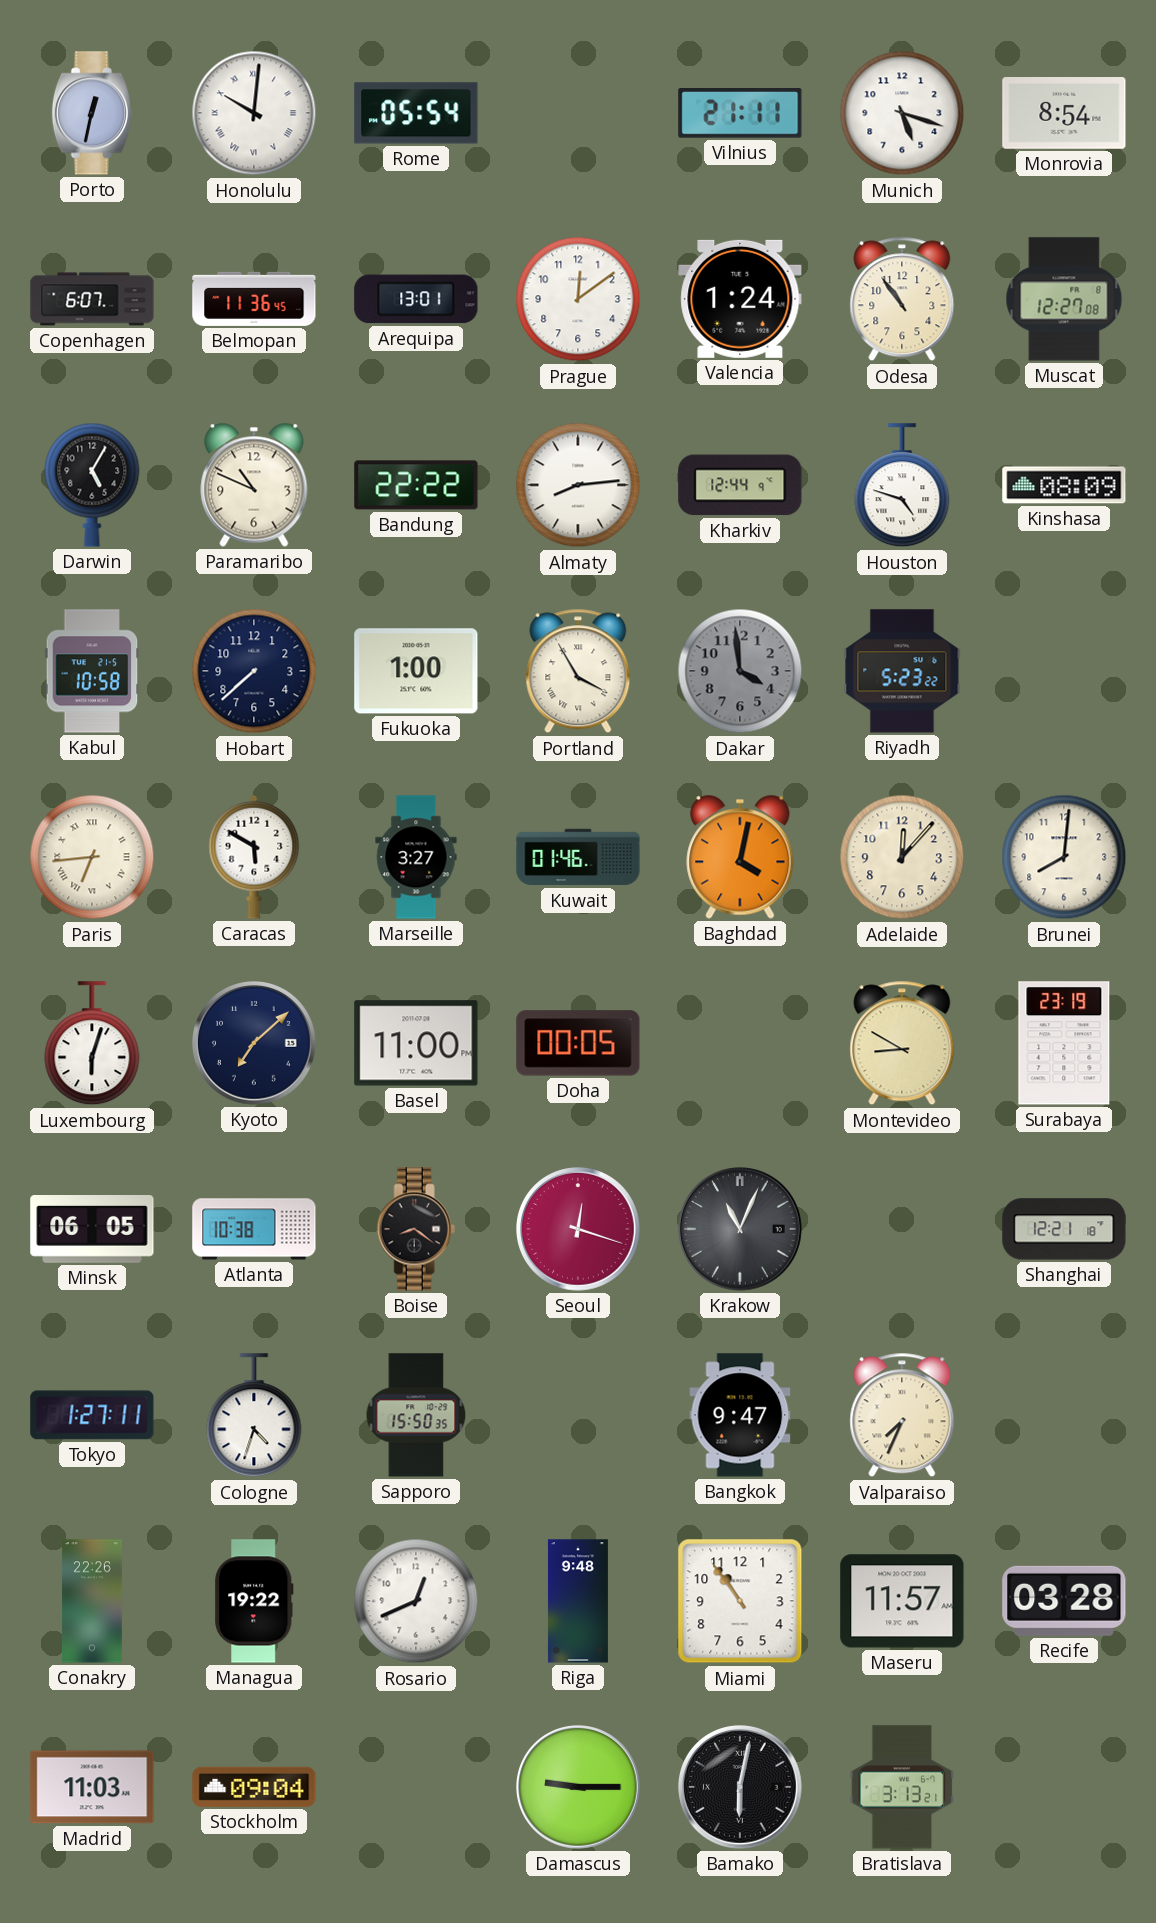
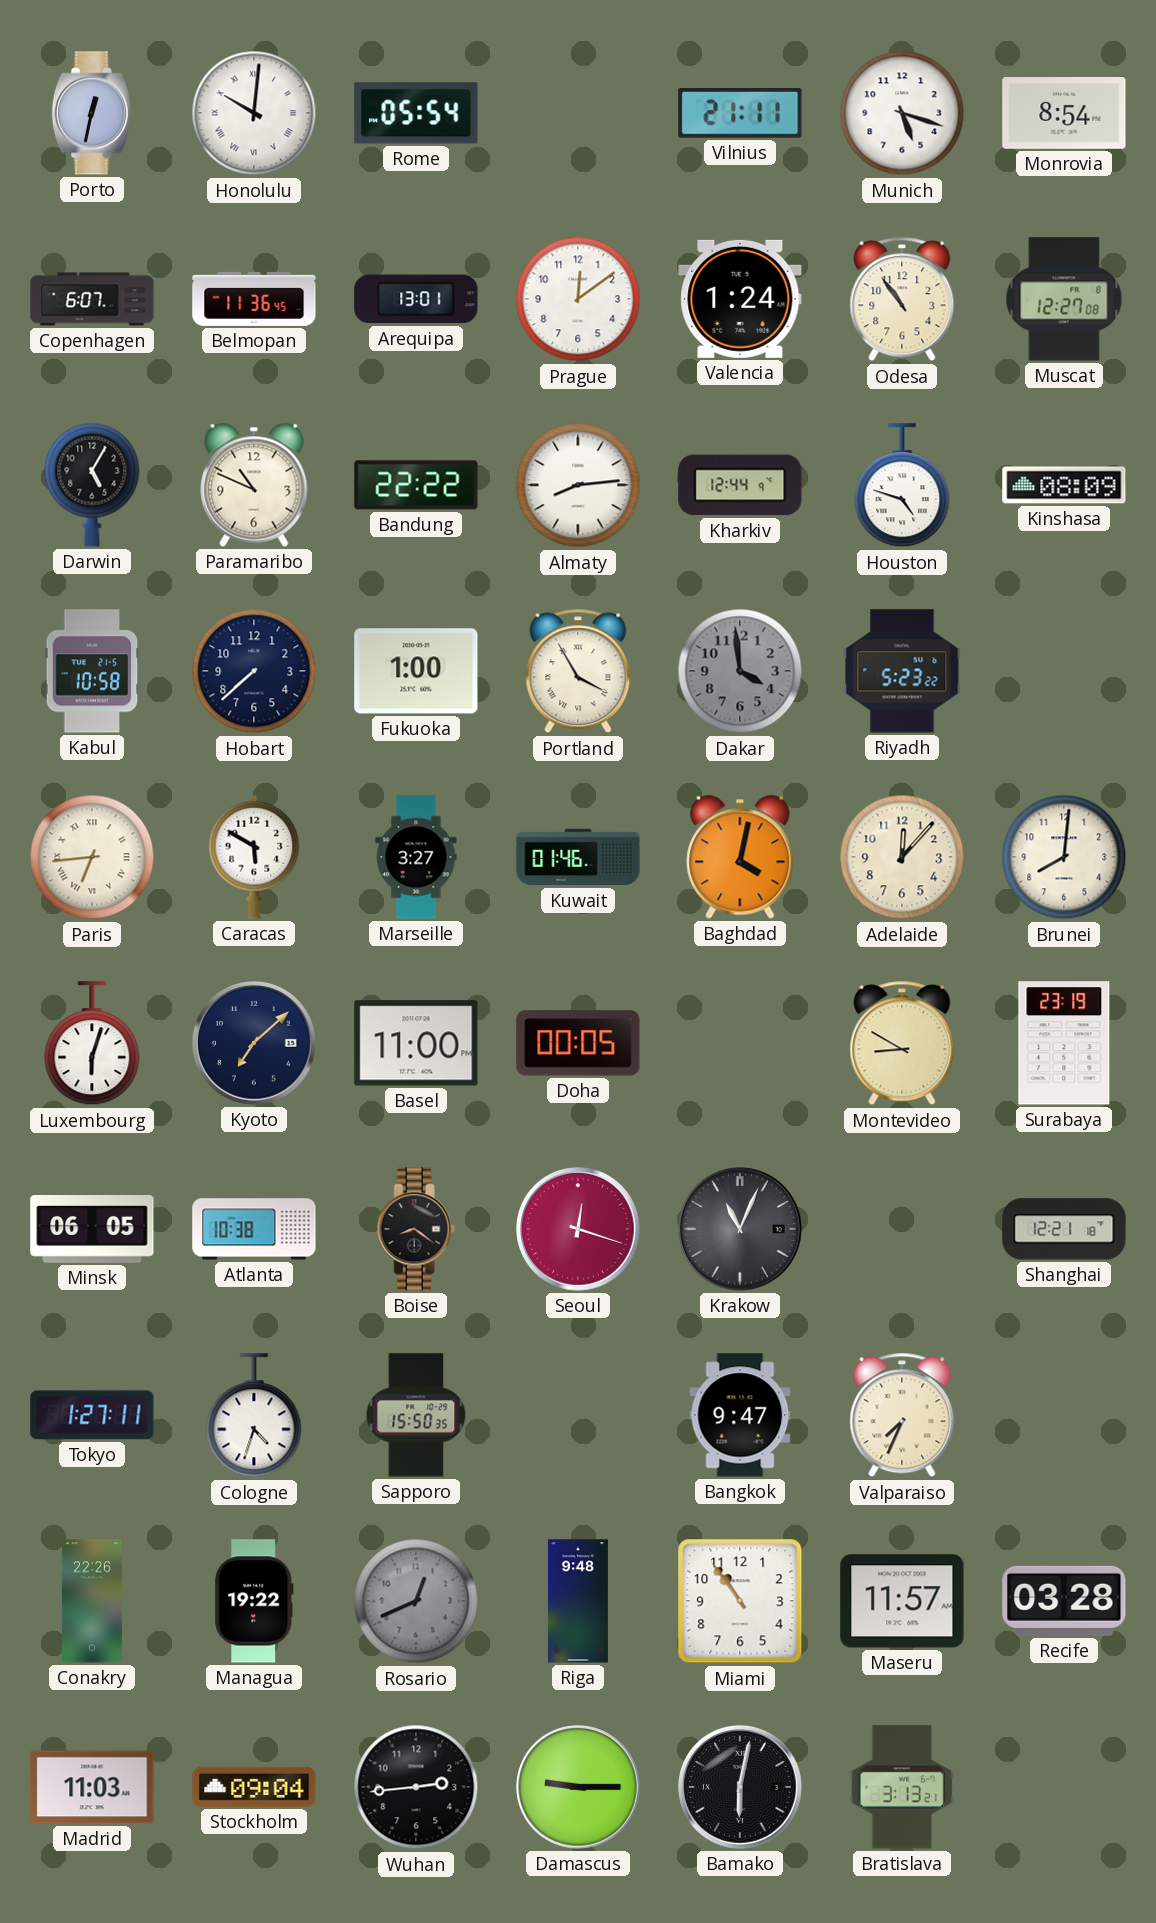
Rosario dial: white -> grey
Wuhan: none -> 2:44
